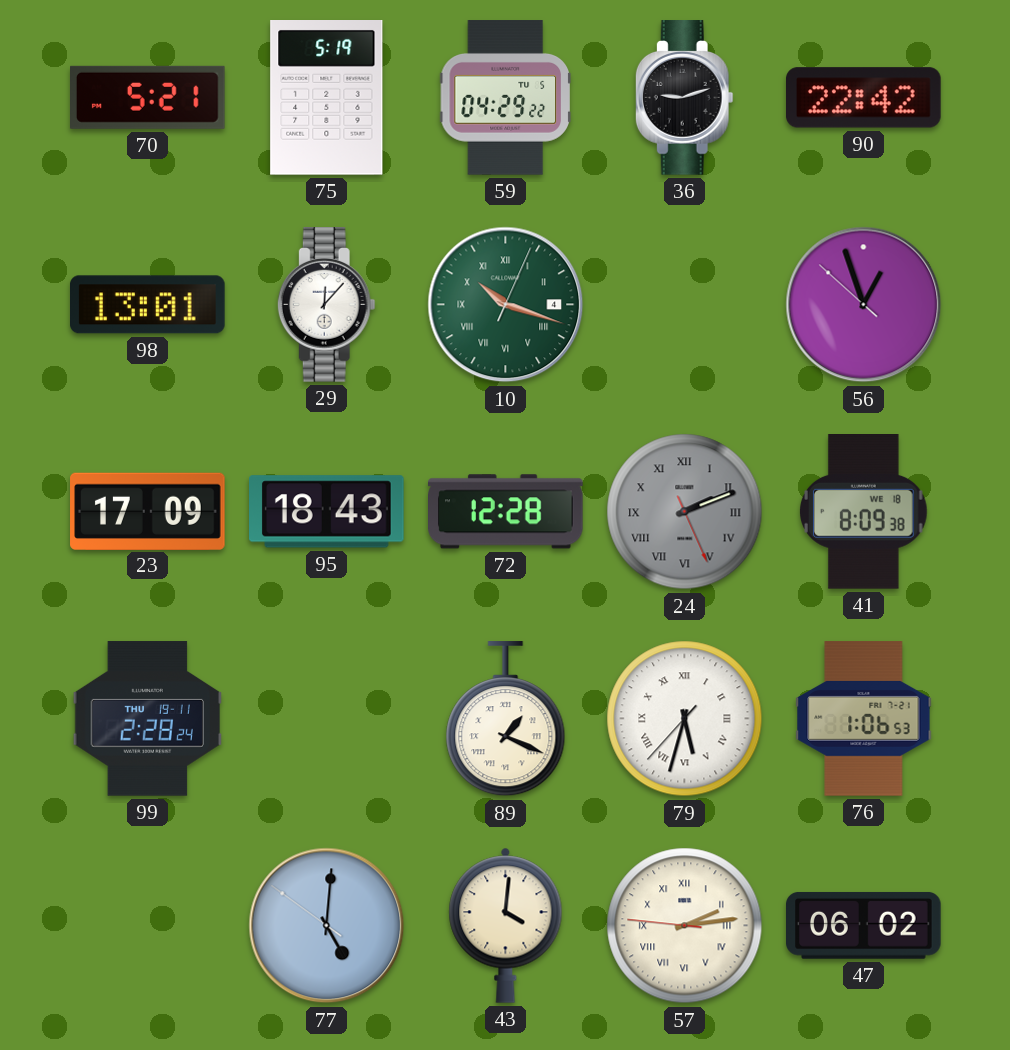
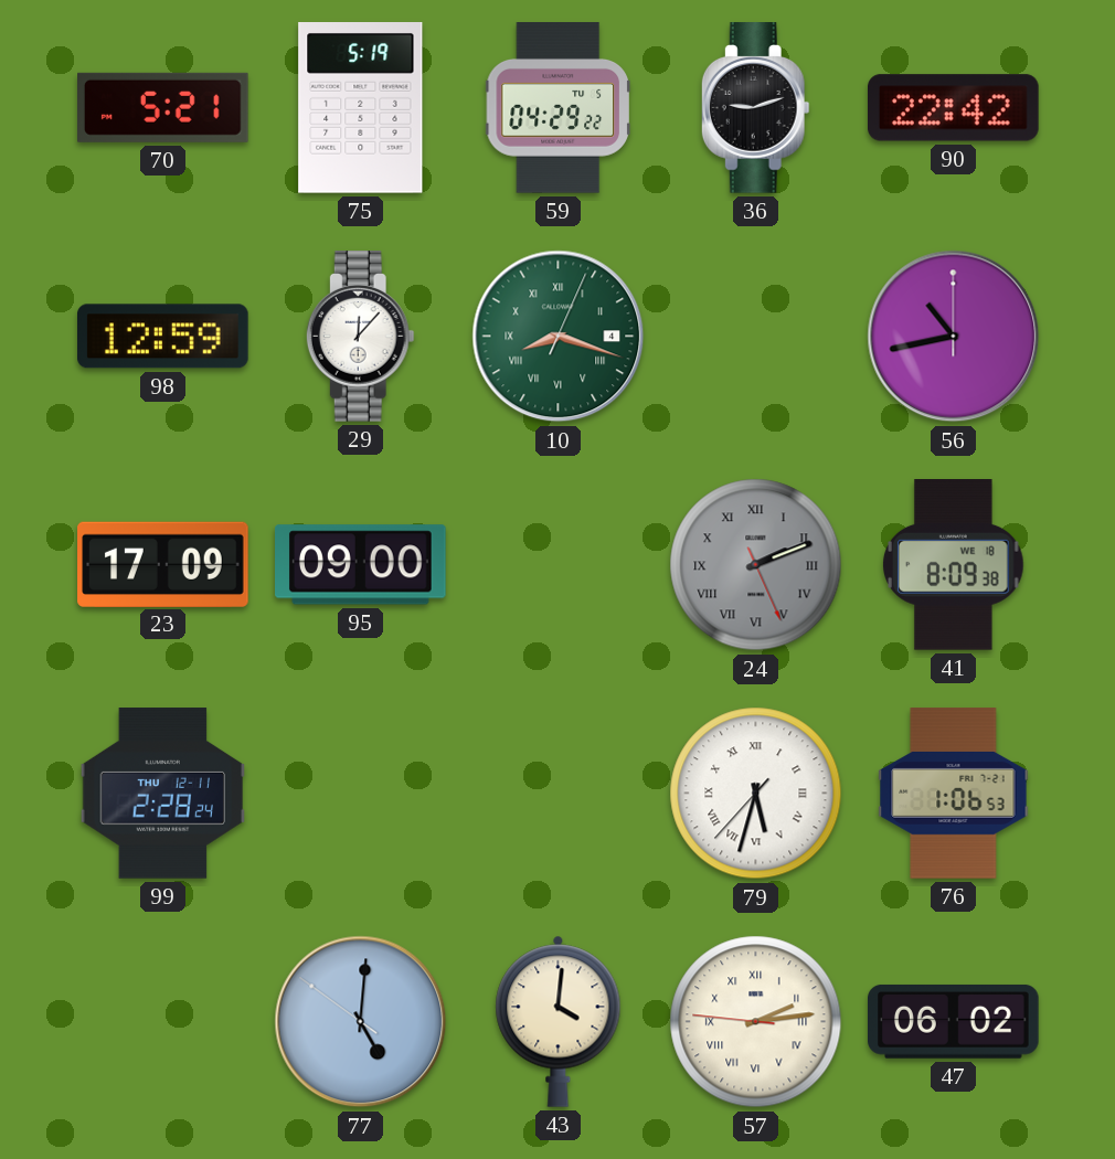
98: 13:01 -> 12:59
10: 10:18 -> 8:18
56: 12:56 -> 10:43
95: 18:43 -> 09:00
72: 12:28 -> none
99 date: THU 19-11 -> THU 12-11
89: 1:19 -> none
